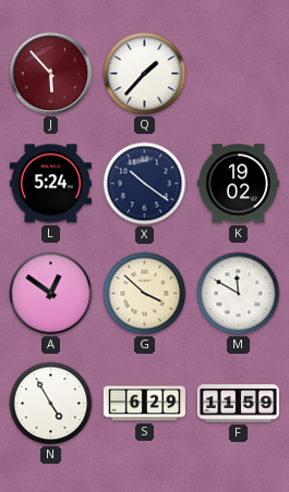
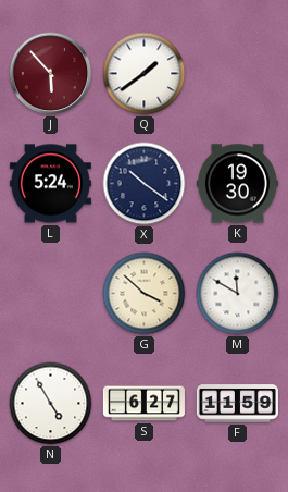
Q: 1:37 -> 1:39
K: 19:02 -> 19:30
A: 12:51 -> none
S: 6:29 -> 6:27
